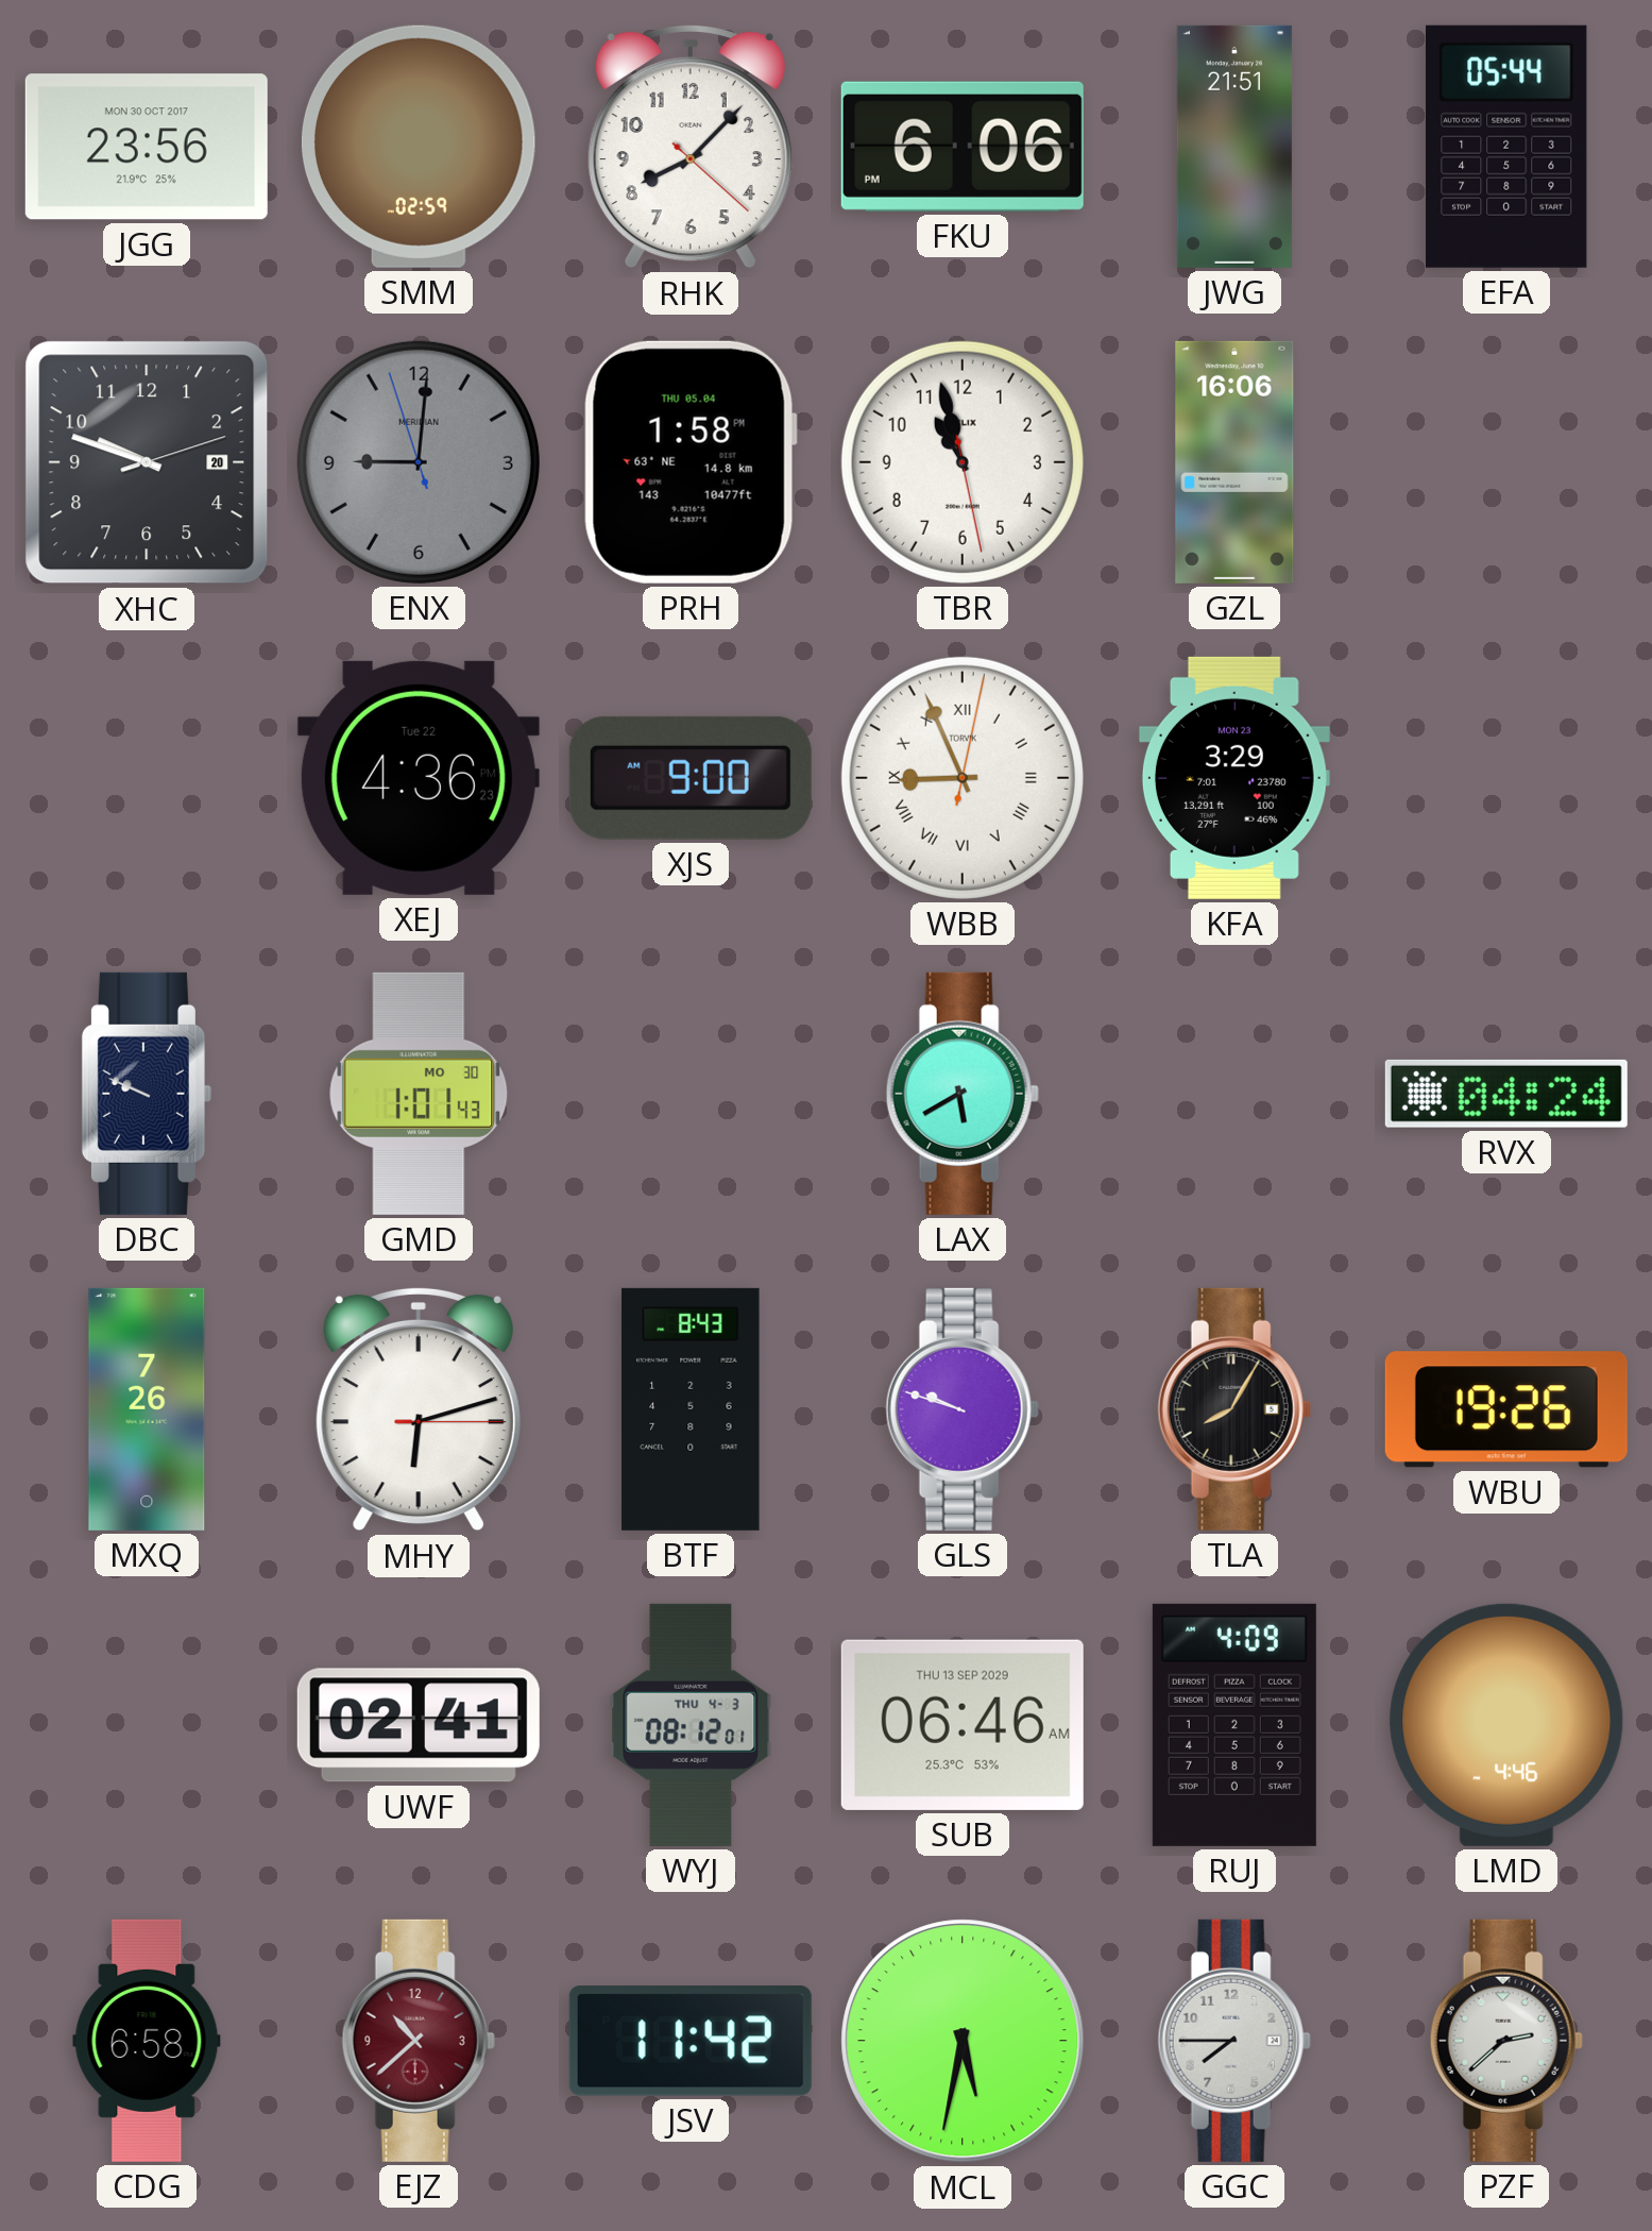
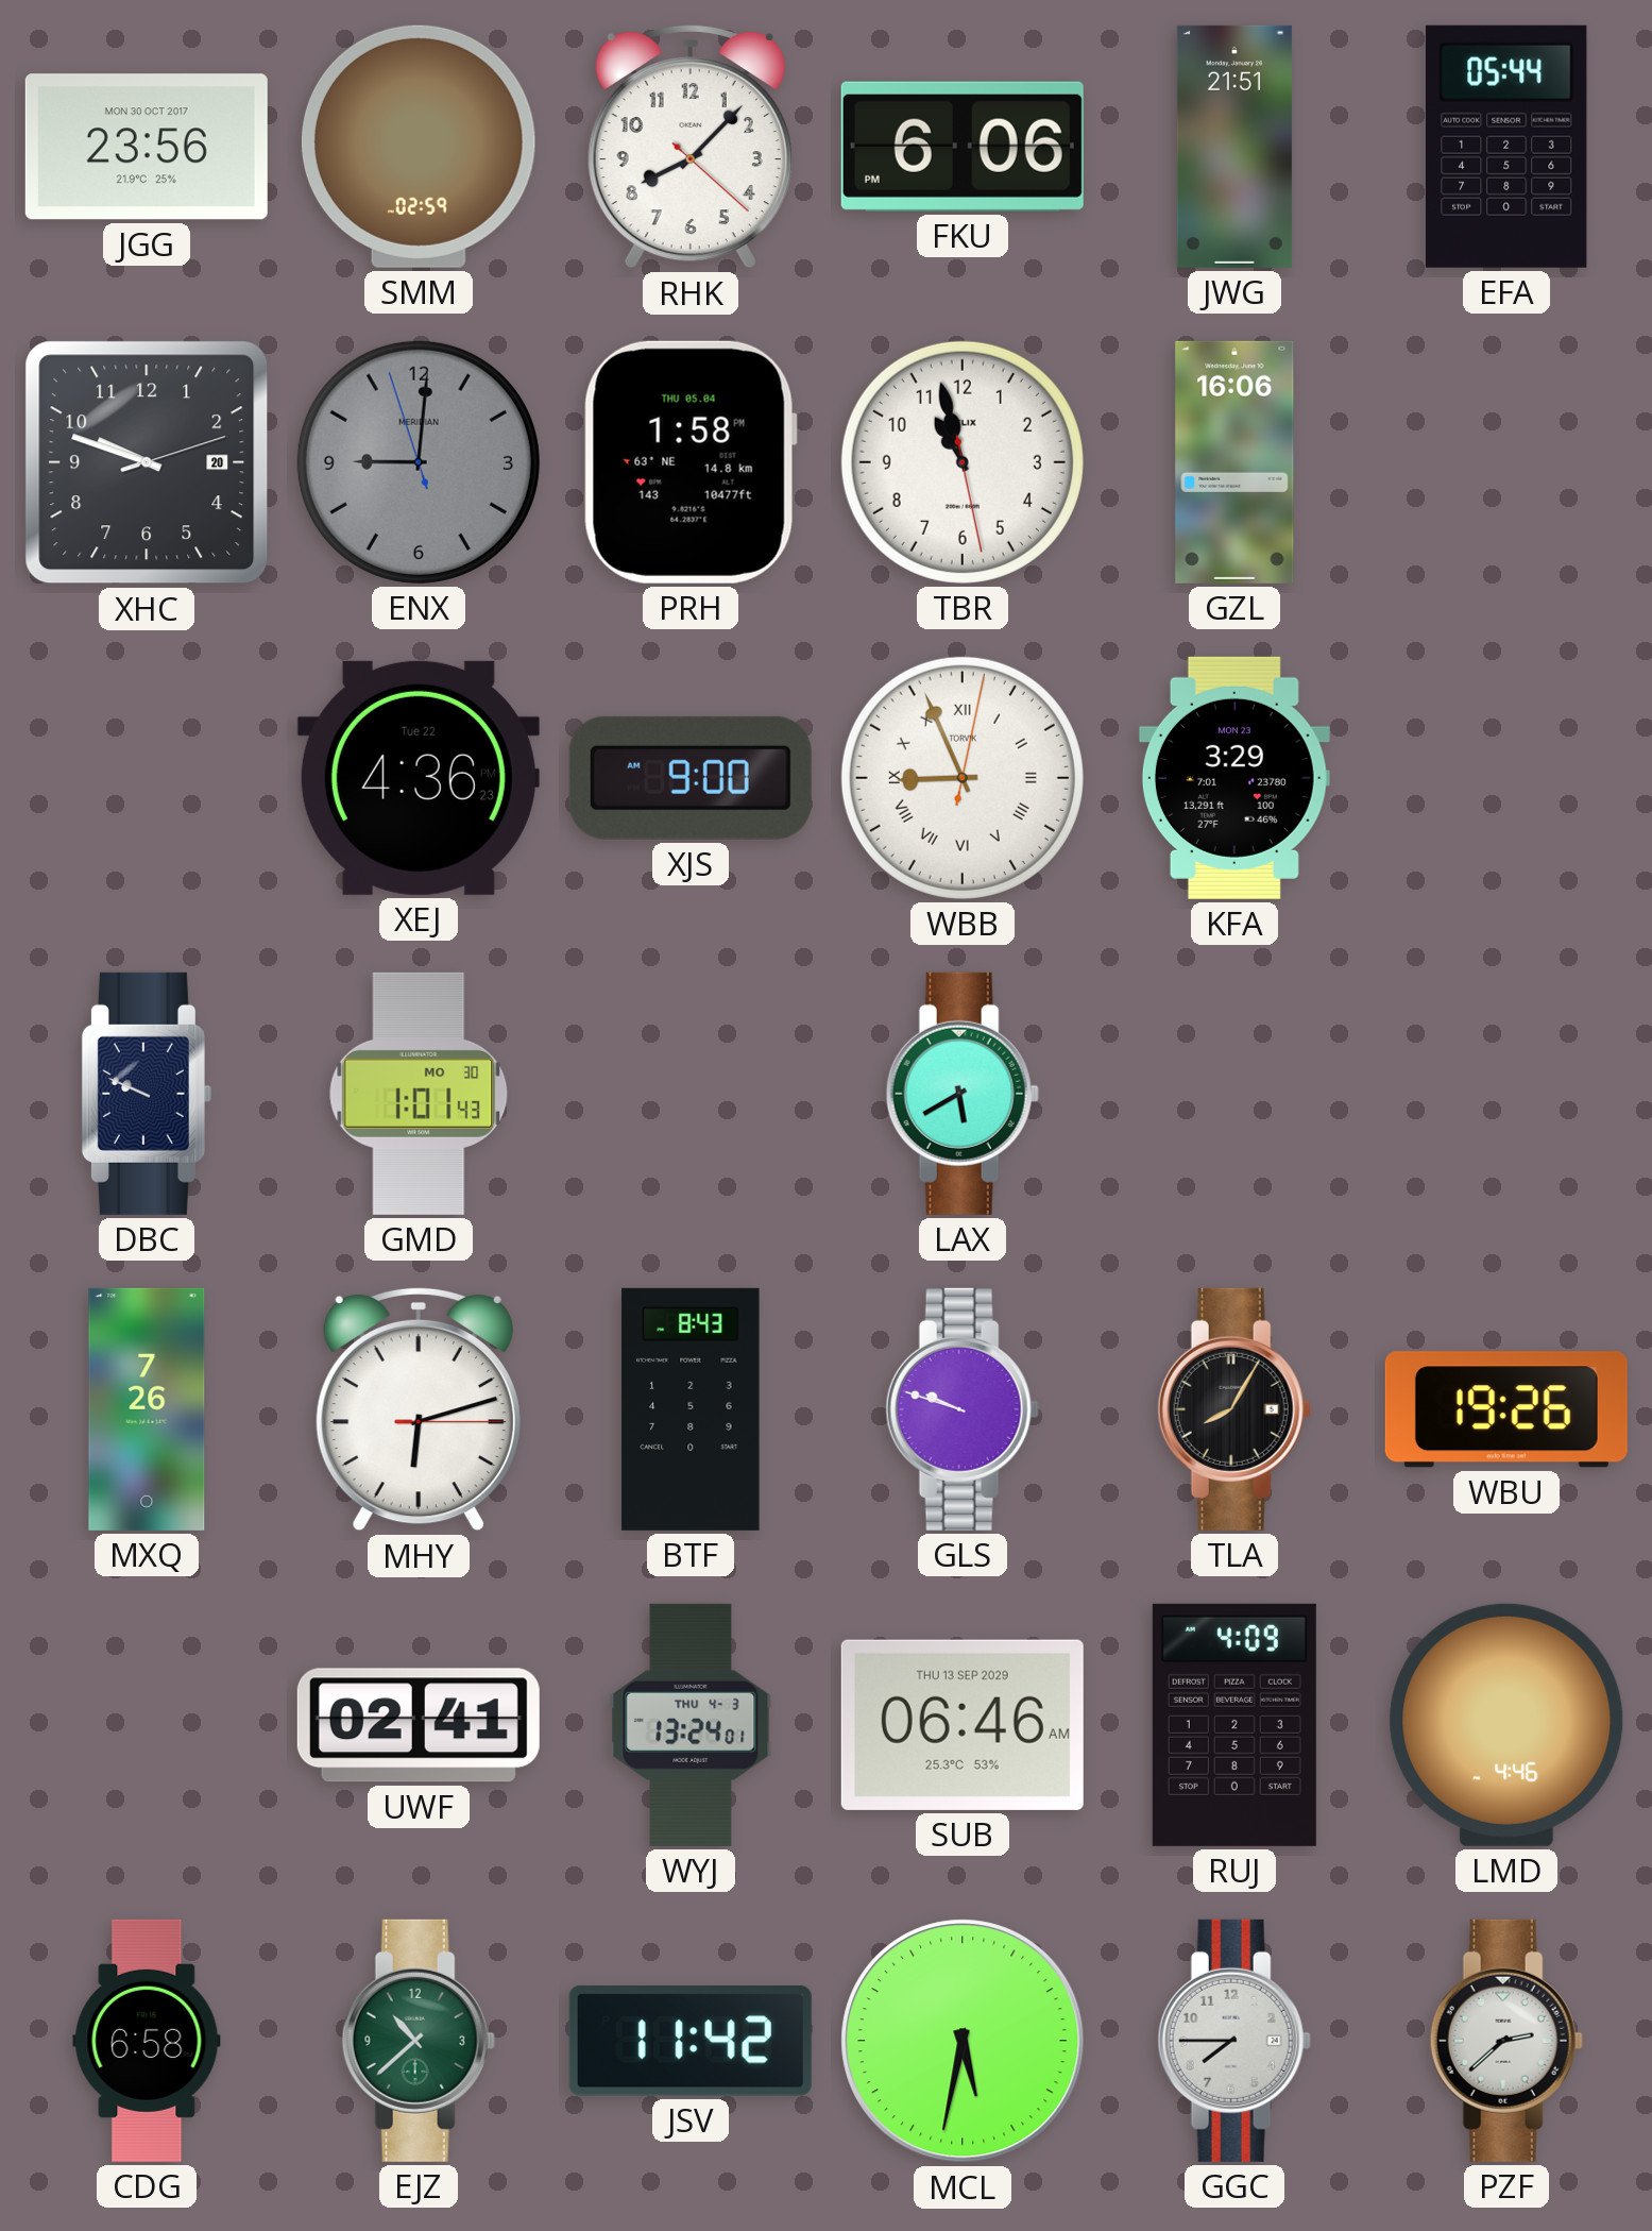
RVX: 04:24 -> none
WYJ: 08:12 -> 13:24
EJZ dial: burgundy -> green
